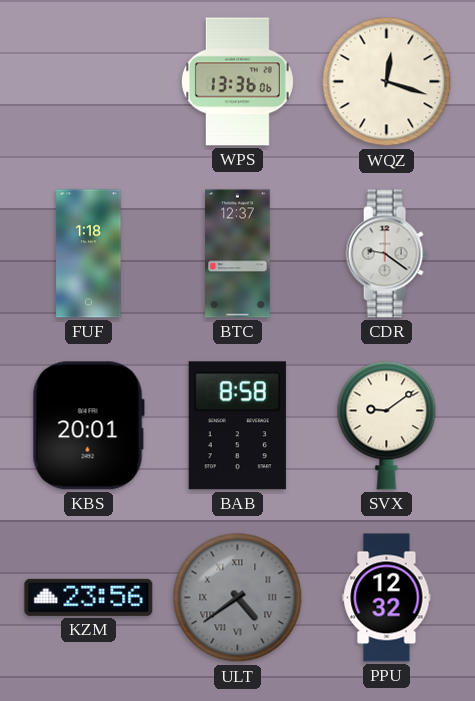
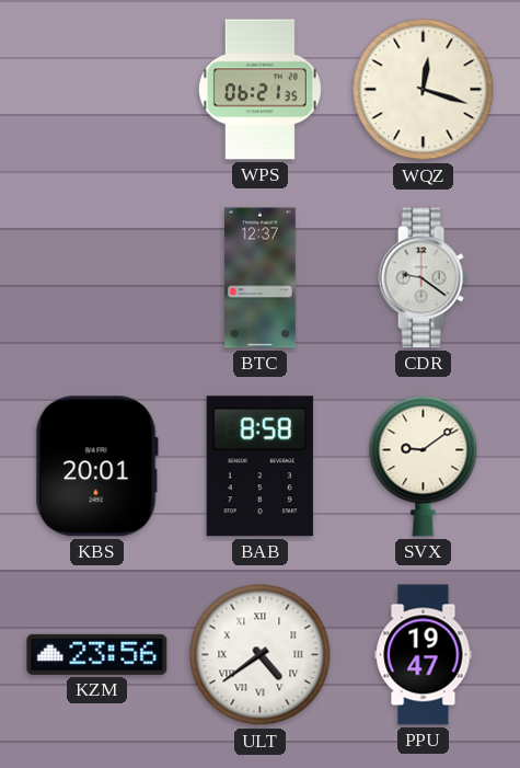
WPS: 13:36 -> 06:21
FUF: 1:18 -> none
ULT dial: grey -> white
PPU: 12:32 -> 19:47
